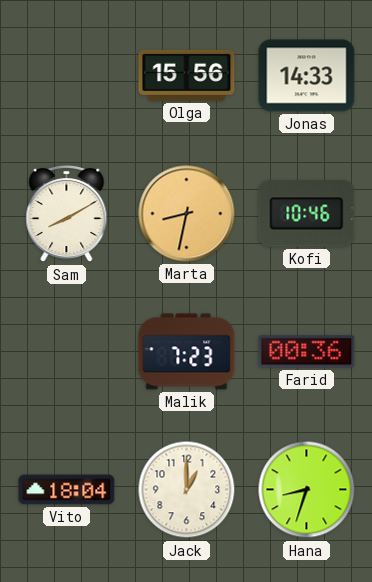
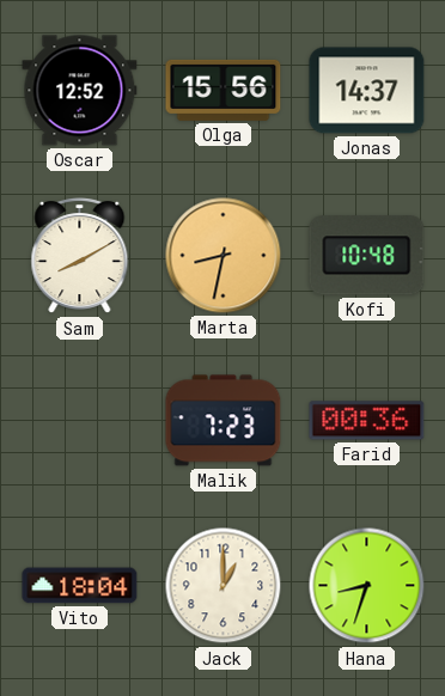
Oscar: none -> 12:52
Jonas: 14:33 -> 14:37
Kofi: 10:46 -> 10:48
